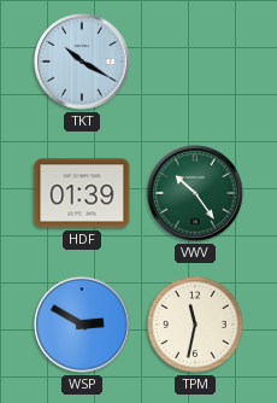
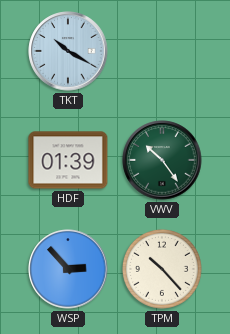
WSP: 2:50 -> 2:53
TPM: 11:32 -> 10:23
